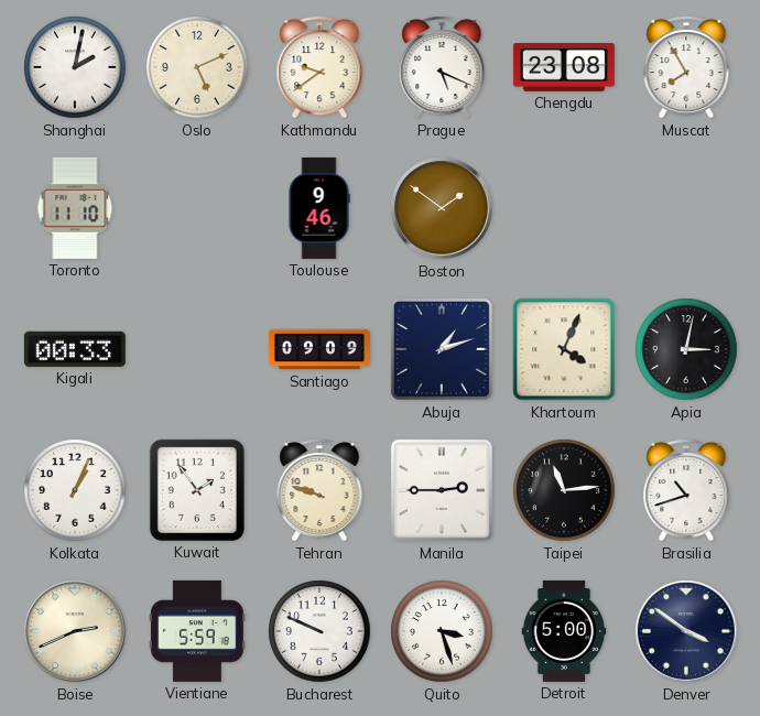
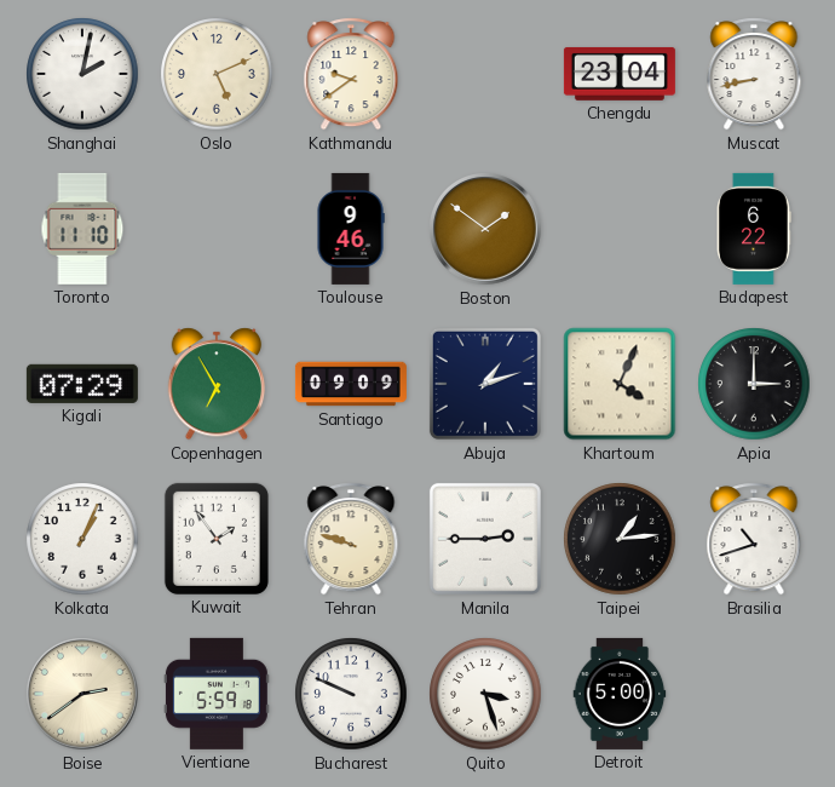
Prague: 5:19 -> none
Chengdu: 23:08 -> 23:04
Muscat: 7:55 -> 8:43
Budapest: none -> 6:22
Kigali: 00:33 -> 07:29
Copenhagen: none -> 6:55
Apia: 3:02 -> 3:00
Taipei: 11:14 -> 1:14
Boise: 2:41 -> 2:39
Denver: 3:51 -> none
